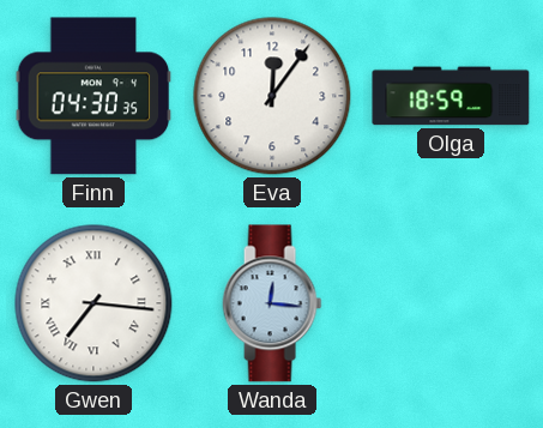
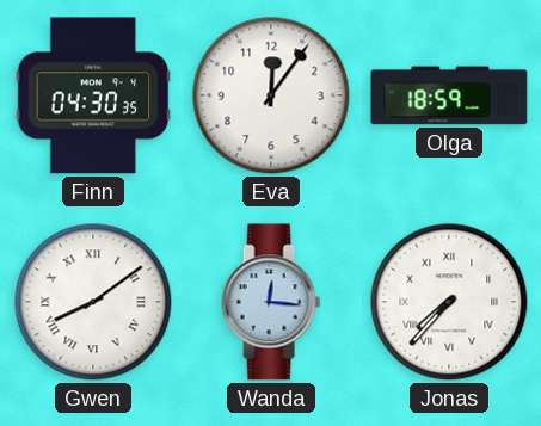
Gwen: 7:16 -> 8:09
Jonas: none -> 7:37
